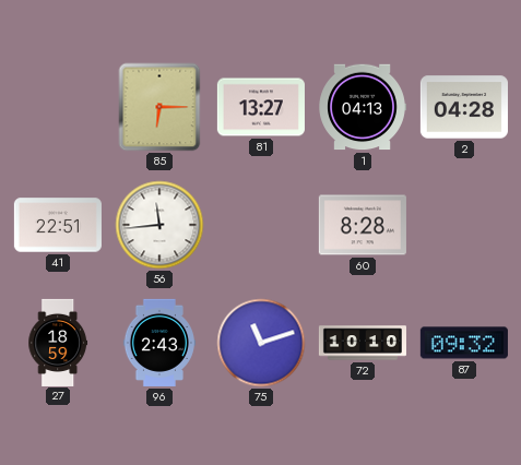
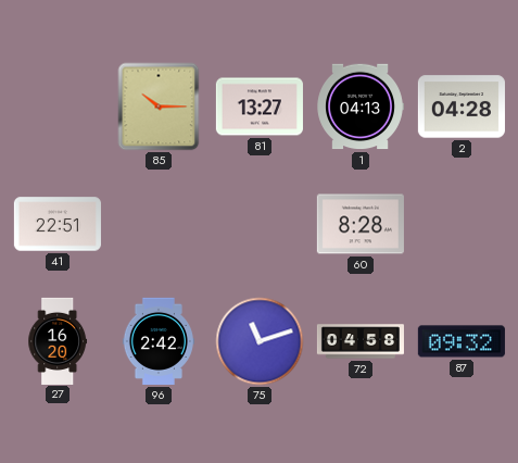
85: 6:15 -> 10:15
56: 11:44 -> none
27: 18:59 -> 16:20
96: 2:43 -> 2:42
72: 10:10 -> 04:58
